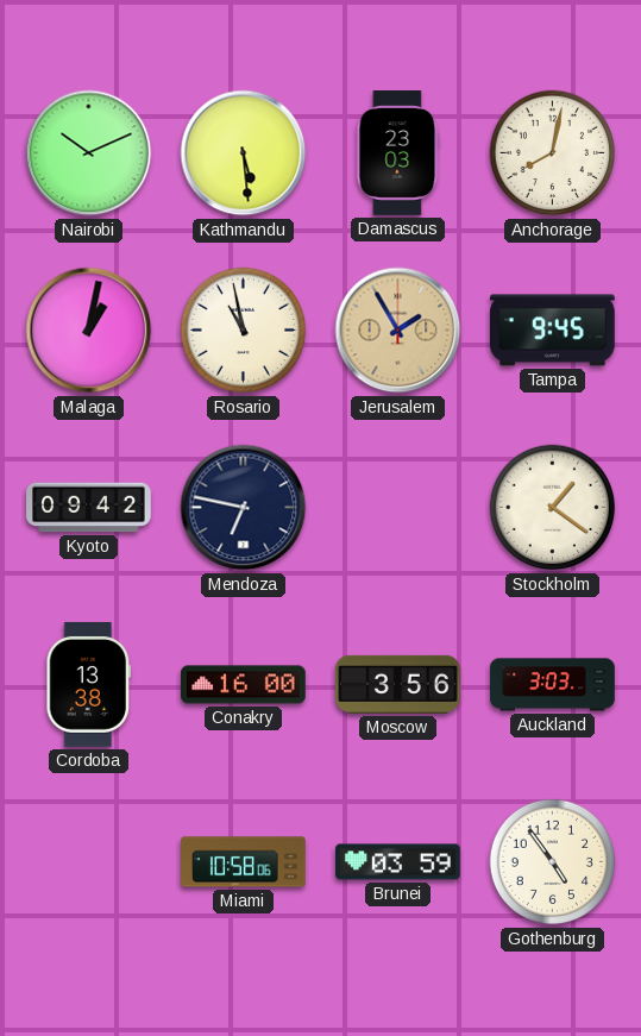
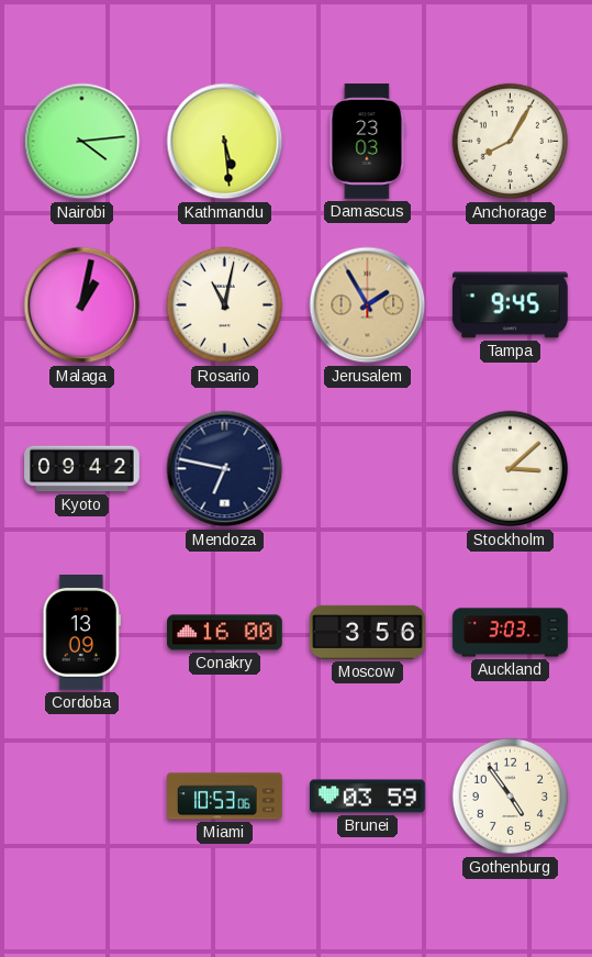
Nairobi: 10:11 -> 4:14
Anchorage: 8:02 -> 8:05
Rosario: 10:58 -> 11:02
Stockholm: 1:21 -> 3:08
Cordoba: 13:38 -> 13:09
Miami: 10:58 -> 10:53
